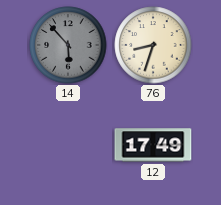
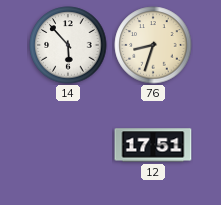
14 dial: grey -> white
12: 17:49 -> 17:51
